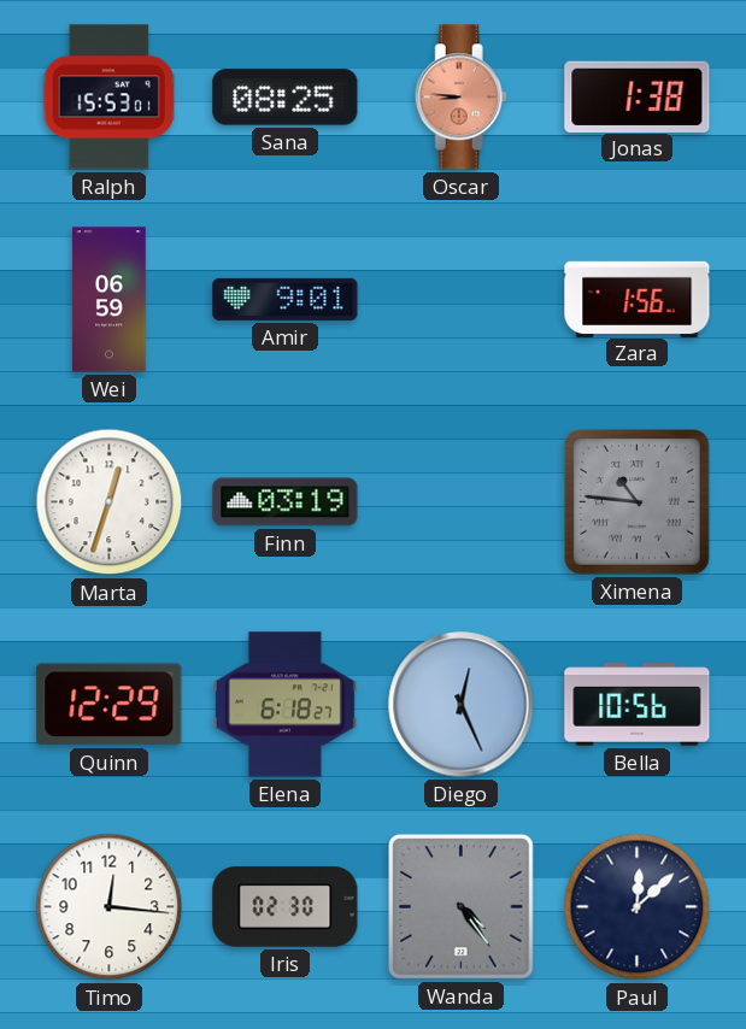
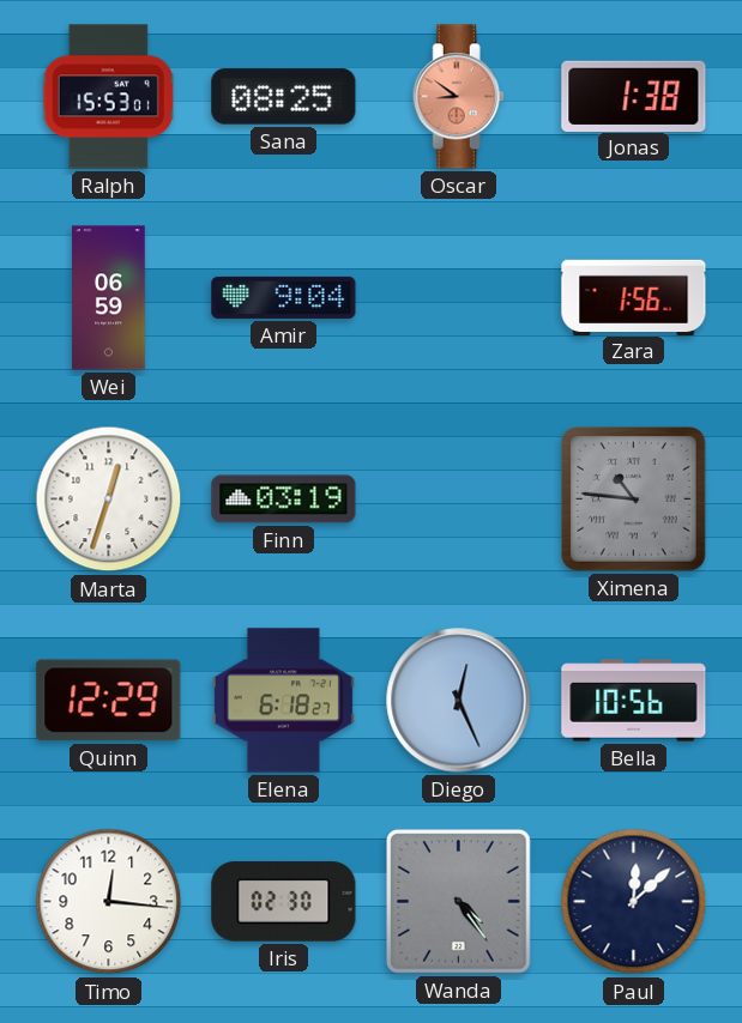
Oscar: 8:46 -> 8:51
Amir: 9:01 -> 9:04
